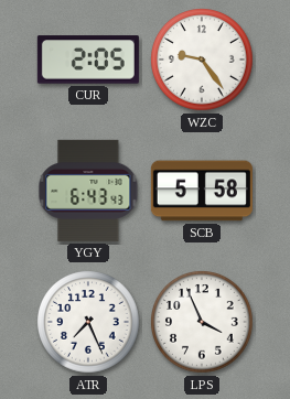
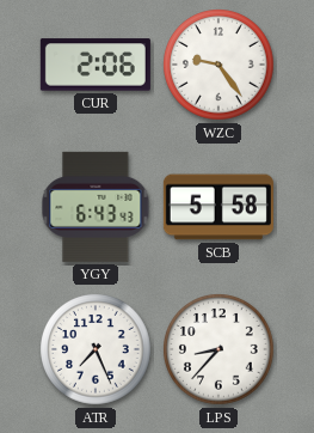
CUR: 2:05 -> 2:06
LPS: 3:56 -> 8:37
